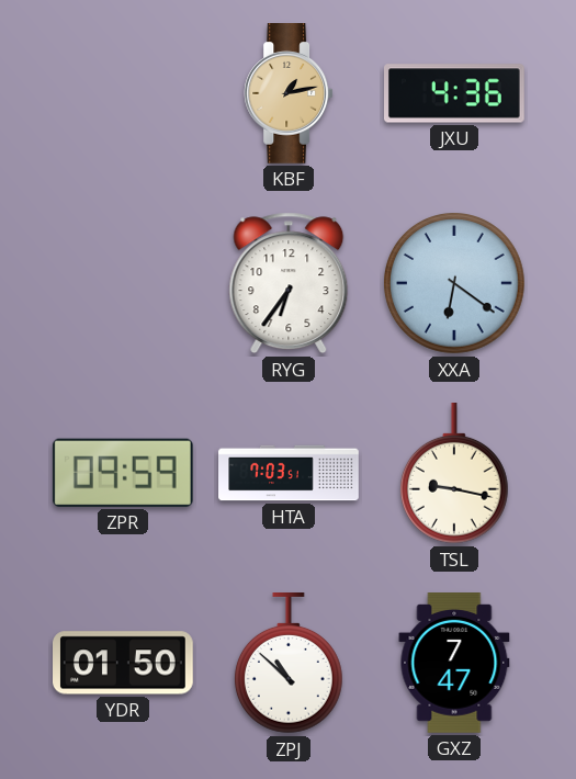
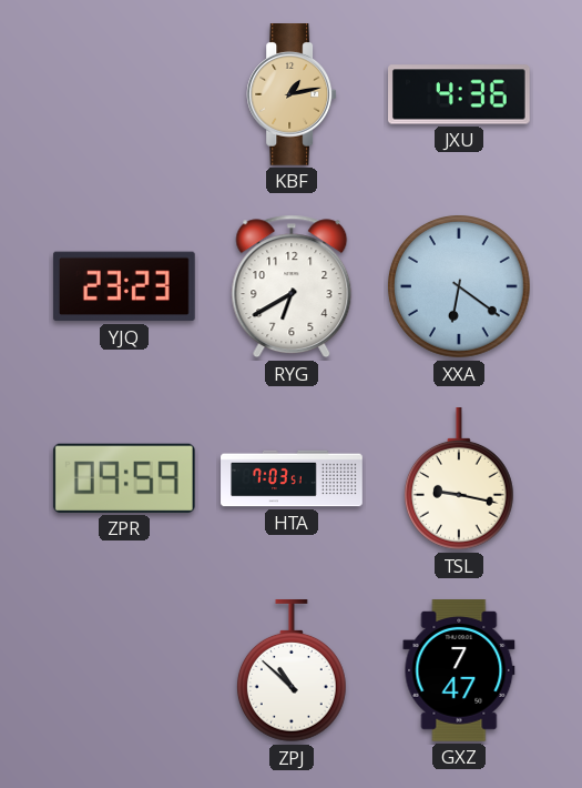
YJQ: none -> 23:23
RYG: 6:36 -> 6:40
YDR: 01:50 -> none
